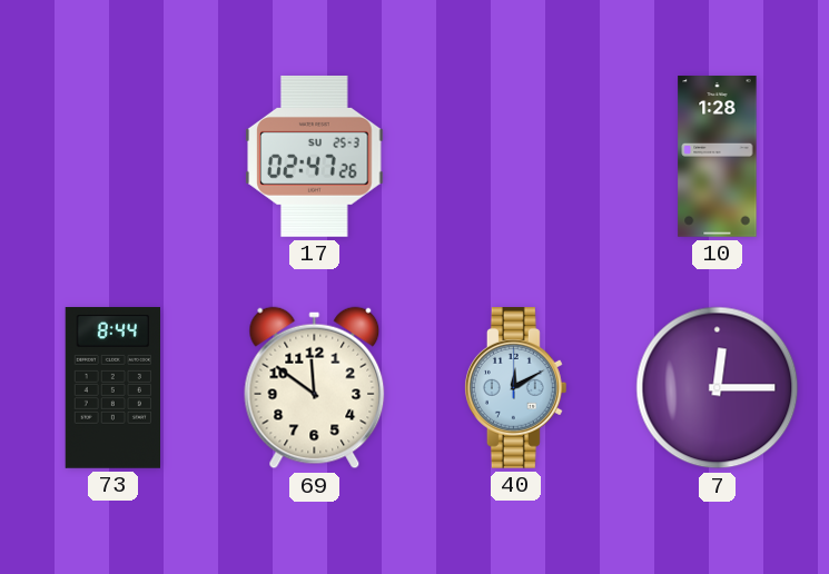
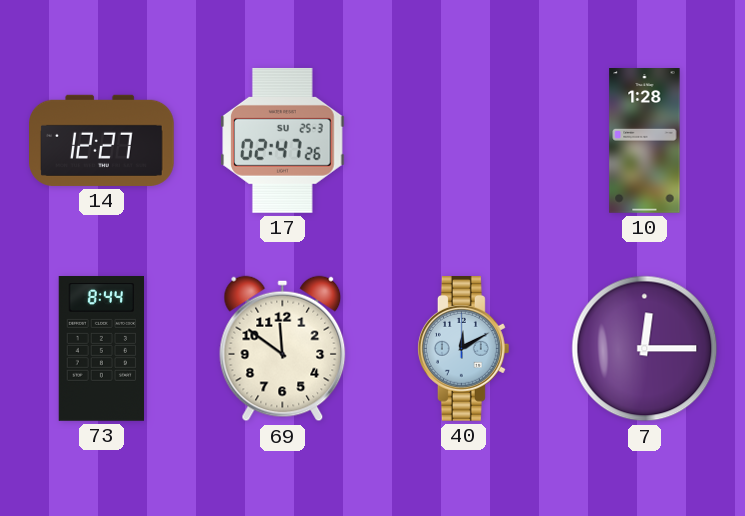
14: none -> 12:27
